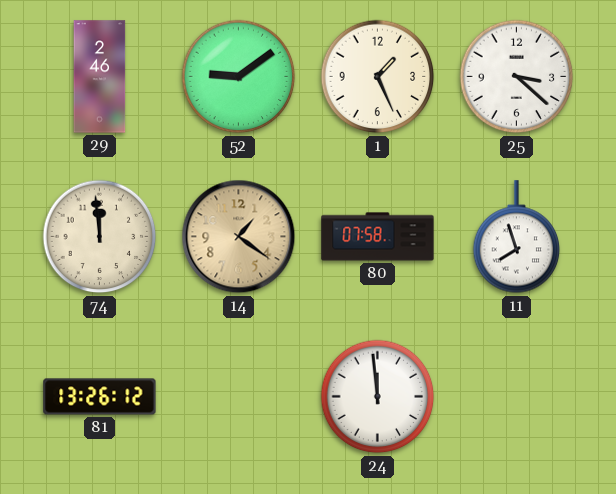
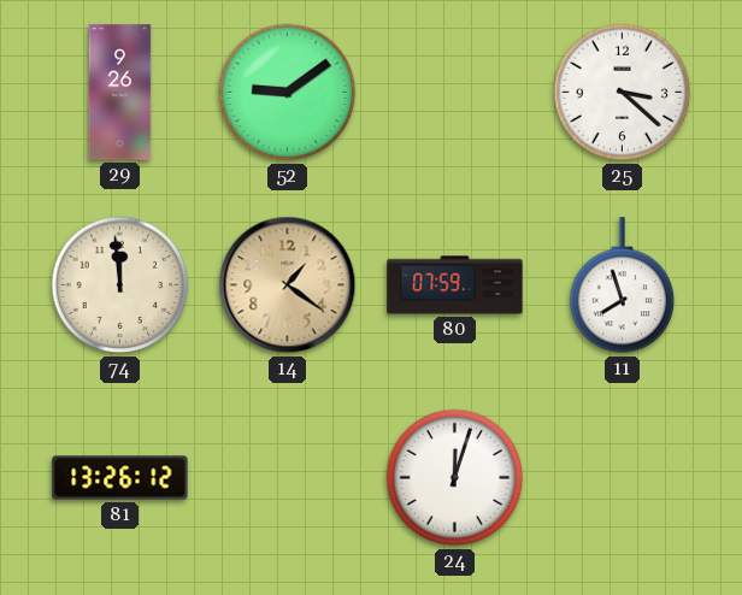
29: 2:46 -> 9:26
1: 1:26 -> none
80: 07:58 -> 07:59
24: 11:59 -> 12:03
